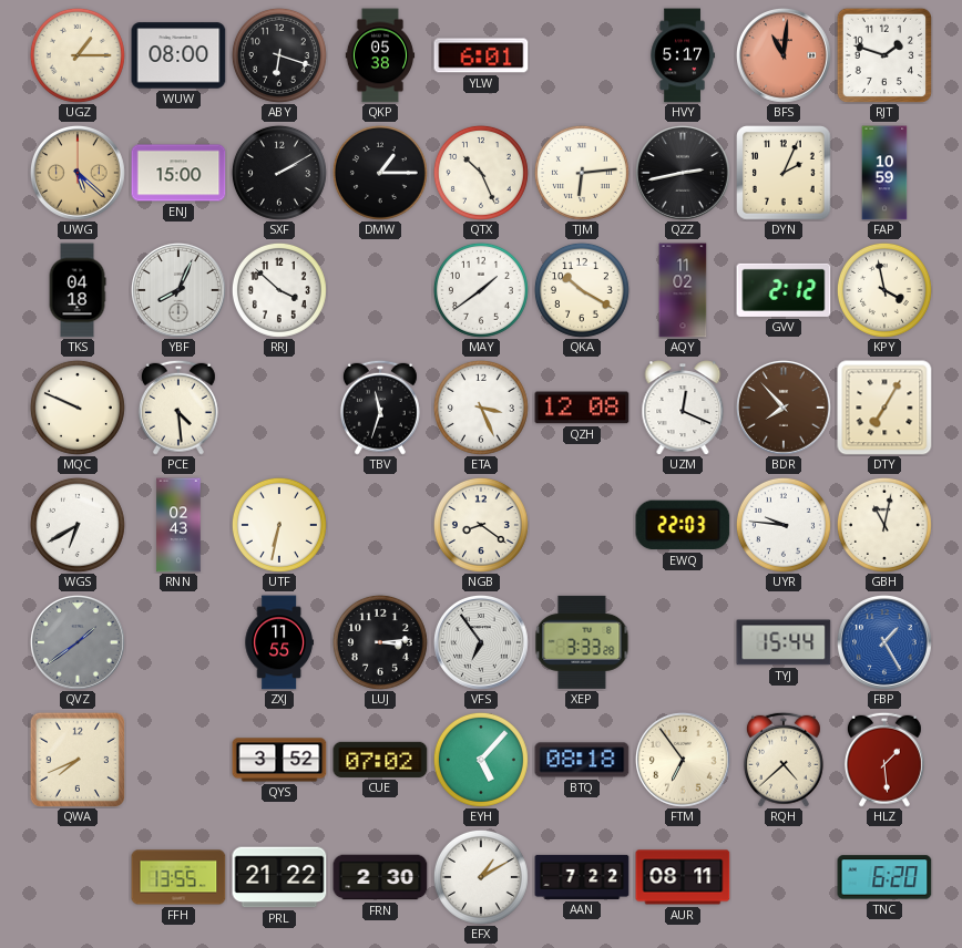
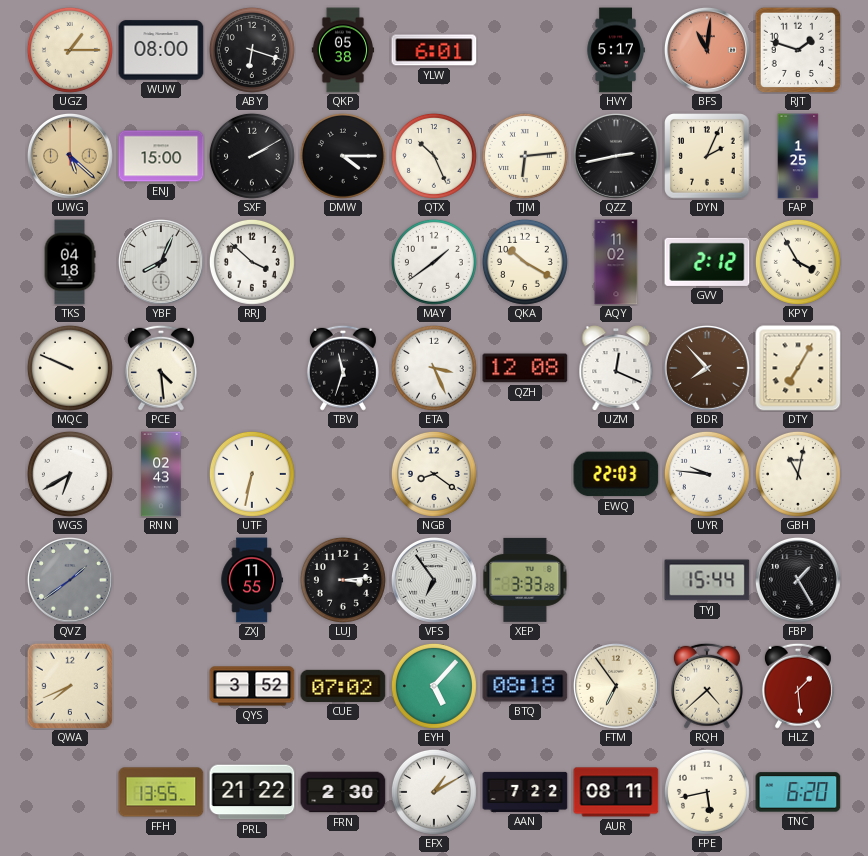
DMW: 1:15 -> 4:15
FAP: 10:59 -> 1:25
KPY: 3:58 -> 3:55
FBP dial: blue -> black
FPE: none -> 5:43
